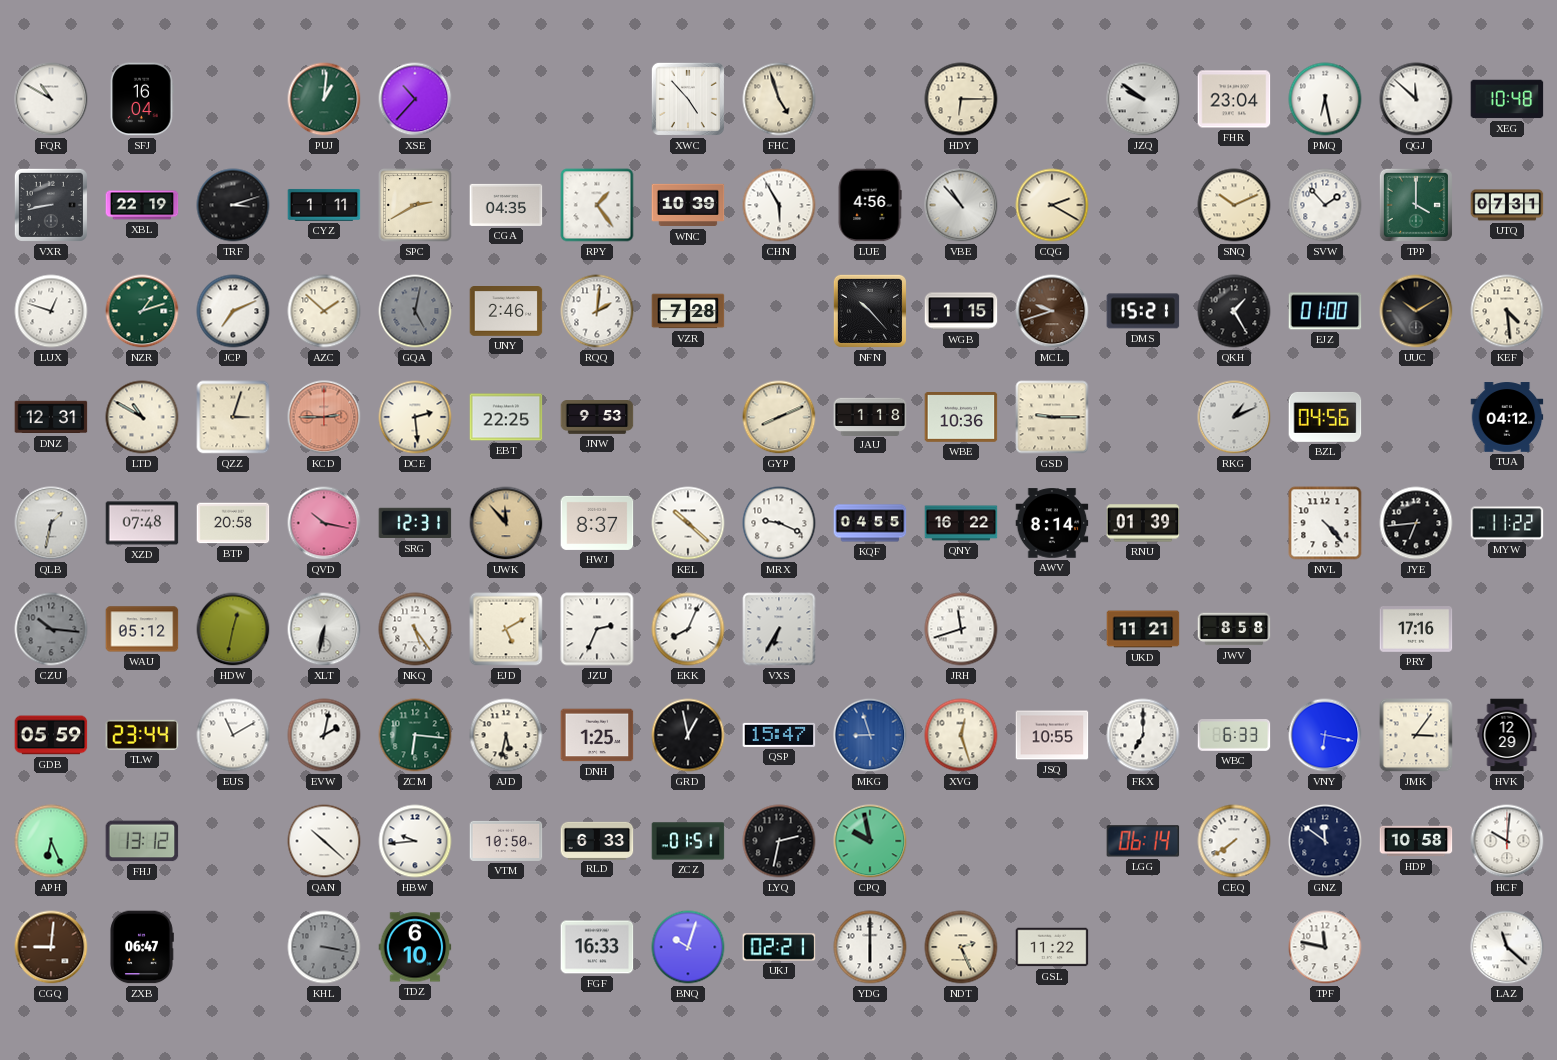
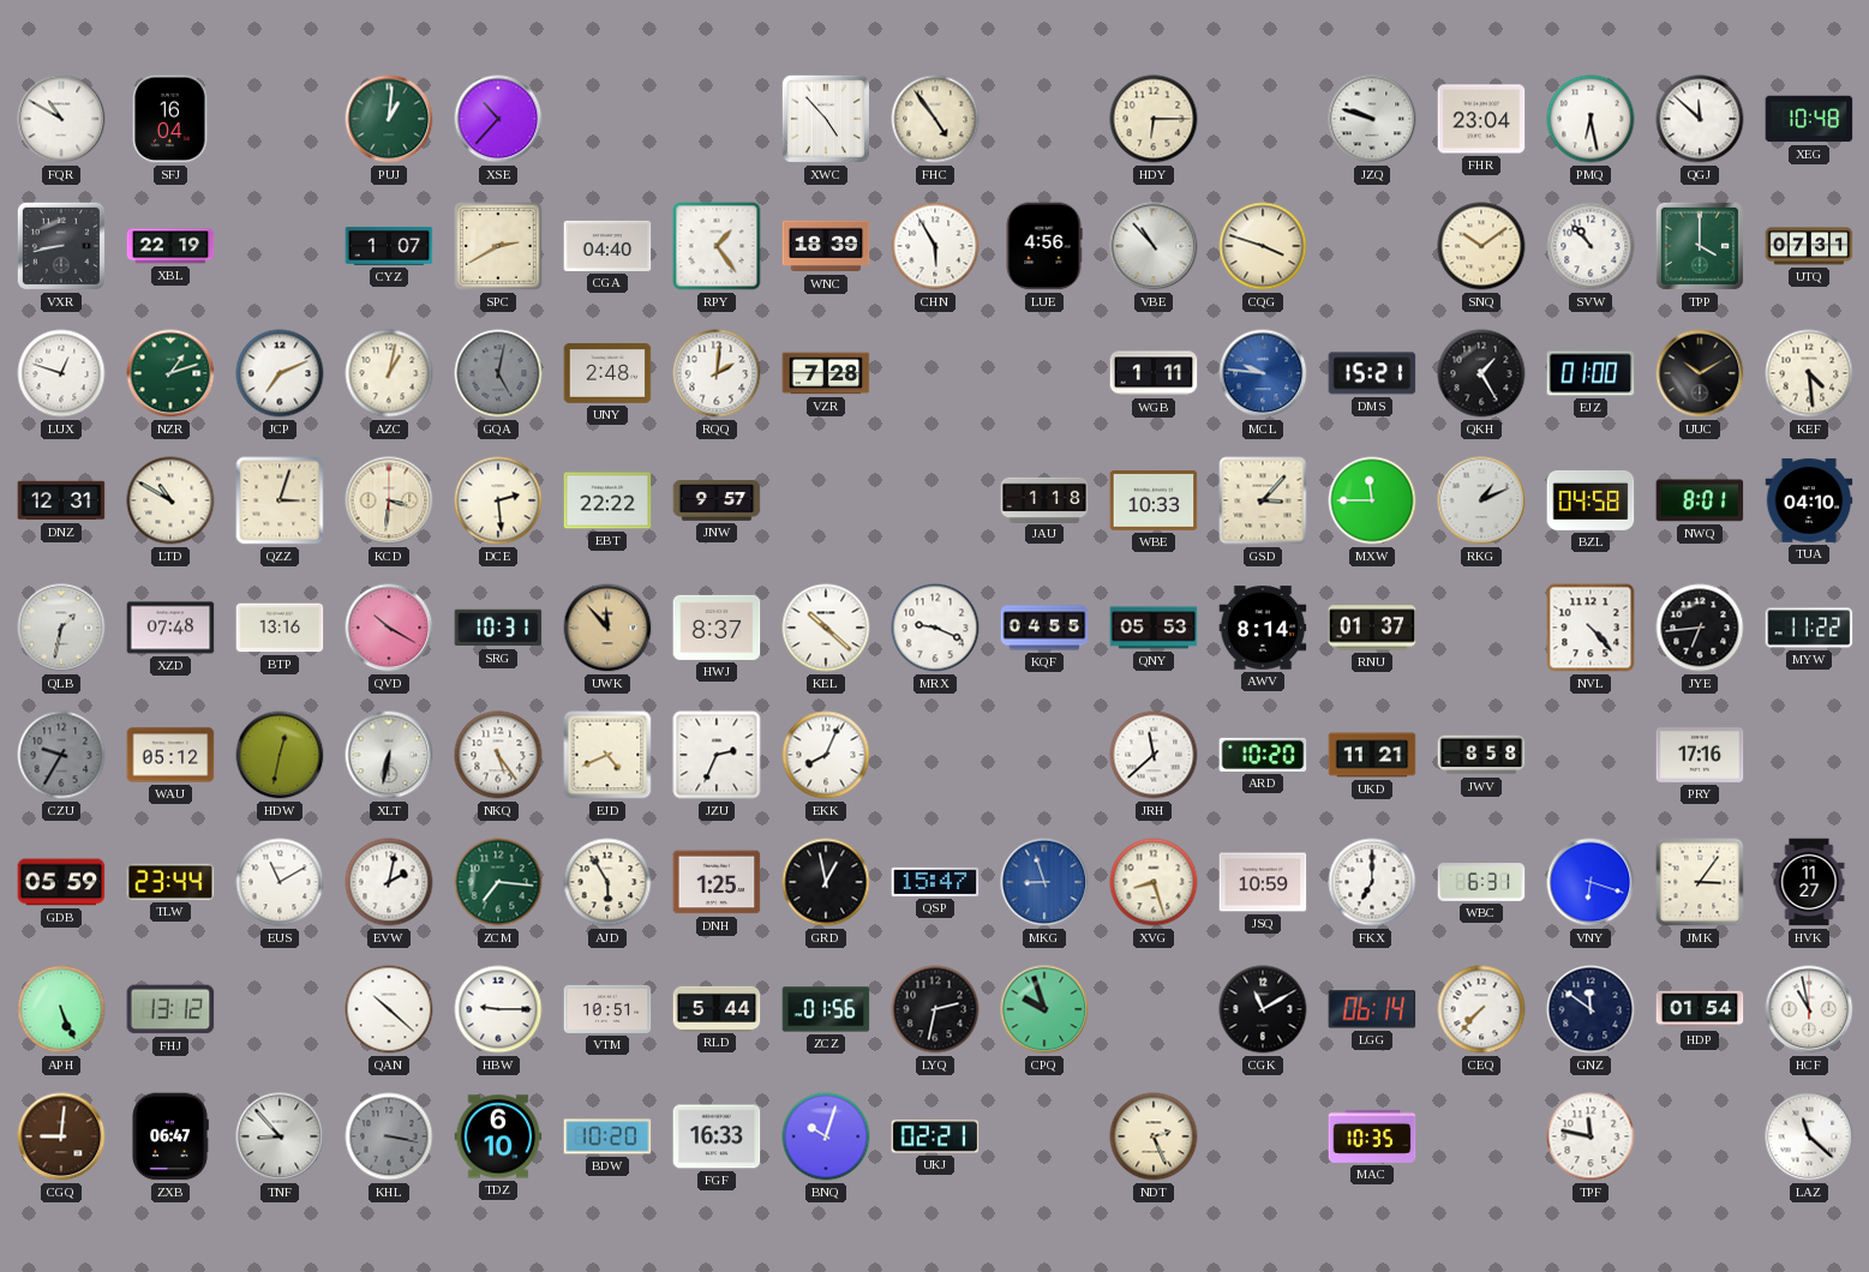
FHC: 4:57 -> 4:54
JZQ: 9:51 -> 9:48
TRF: 3:12 -> none
CYZ: 1:11 -> 1:07
CGA: 04:35 -> 04:40
WNC: 10:39 -> 18:39
CQG: 2:20 -> 3:48
SNQ: 10:11 -> 10:09
SVW: 1:53 -> 10:53
AZC: 1:52 -> 1:02
UNY: 2:46 -> 2:48
NFN: 10:23 -> none
WGB: 1:15 -> 1:11
MCL: 9:42 -> 9:46
MCL dial: brown -> blue
KCD: 2:45 -> 3:31
KCD dial: salmon -> cream
EBT: 22:25 -> 22:22
JNW: 9:53 -> 9:57
GYP: 8:11 -> none
WBE: 10:36 -> 10:33
GSD: 9:15 -> 3:07
MXW: none -> 11:45
BZL: 04:56 -> 04:58
NWQ: none -> 8:01
TUA: 04:12 -> 04:10
BTP: 20:58 -> 13:16
QVD: 10:17 -> 10:20
SRG: 12:31 -> 10:31
QNY: 16:22 -> 05:53
RNU: 01:39 -> 01:37
CZU: 10:16 -> 9:35
EJD: 5:10 -> 4:41
VXS: 6:35 -> none
JRH: 11:42 -> 11:38
ARD: none -> 10:20
ZCM: 6:16 -> 7:16
AJD: 5:32 -> 5:55
XVG: 12:27 -> 8:27
JSQ: 10:55 -> 10:59
WBC: 6:33 -> 6:31
VNY: 6:17 -> 6:18
HVK: 12:29 -> 11:27
APH: 6:26 -> 5:26
HBW: 9:44 -> 9:15
VTM: 10:50 -> 10:51
RLD: 6:33 -> 5:44
ZCZ: 01:51 -> 01:56
CPQ: 9:58 -> 9:57
CGK: none -> 11:10
CEQ: 7:39 -> 7:37
HDP: 10:58 -> 01:54
HCF: 10:01 -> 10:58
TNF: none -> 8:53
BDW: none -> 10:20
YDG: 6:00 -> none
GSL: 11:22 -> none
MAC: none -> 10:35
